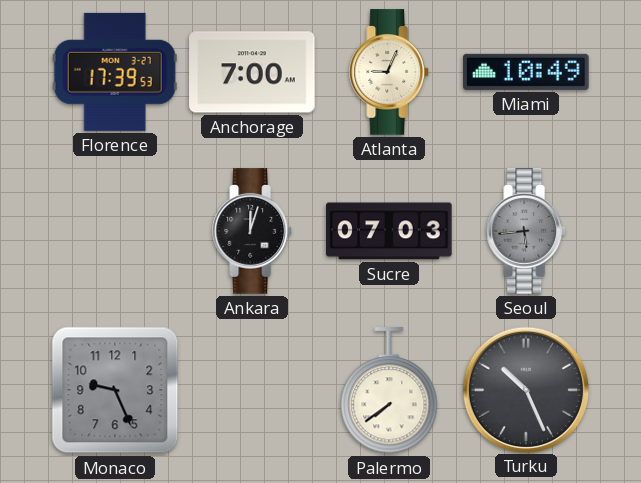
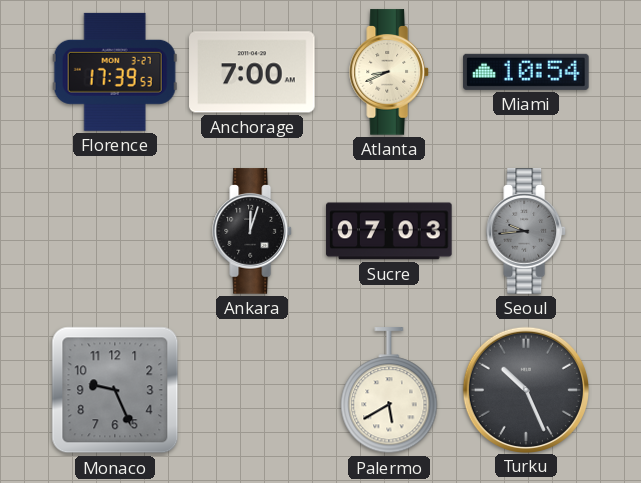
Atlanta: 9:04 -> 8:41
Miami: 10:49 -> 10:54
Seoul: 5:44 -> 9:44
Palermo: 7:39 -> 5:40
